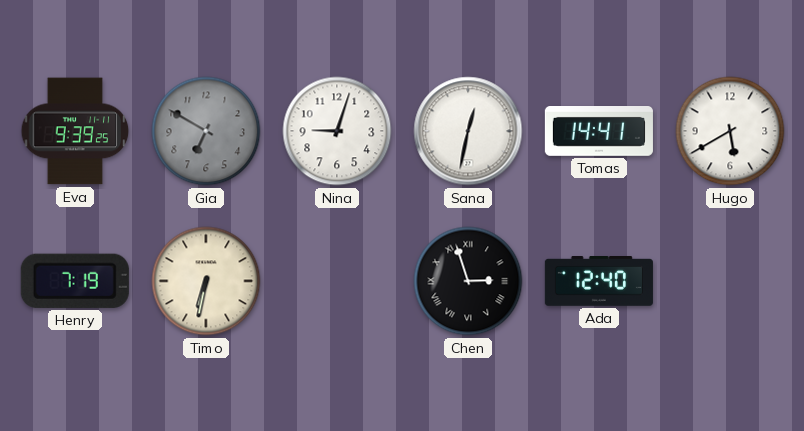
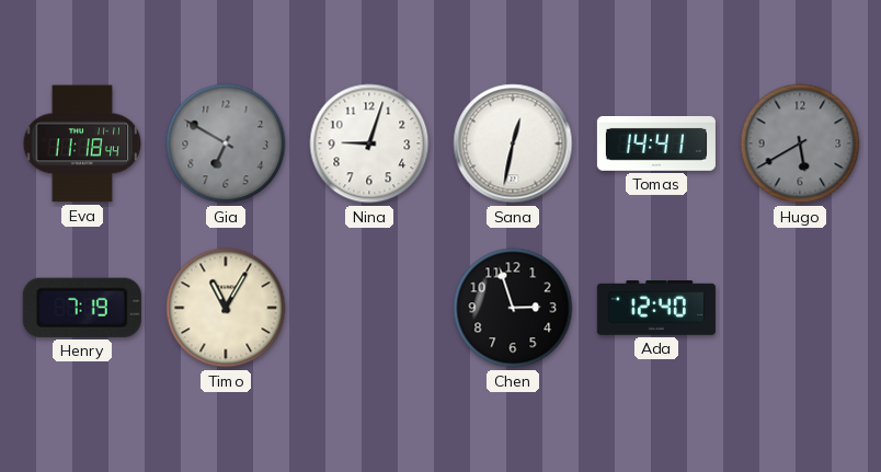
Eva: 9:39 -> 11:18
Hugo dial: white -> grey
Timo: 6:32 -> 11:05
Chen numerals: Roman -> Arabic
